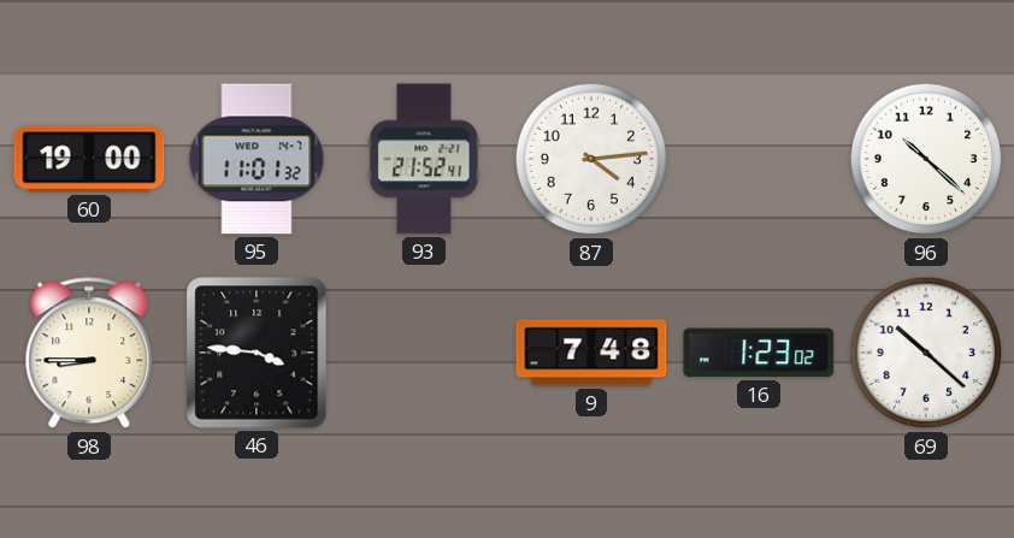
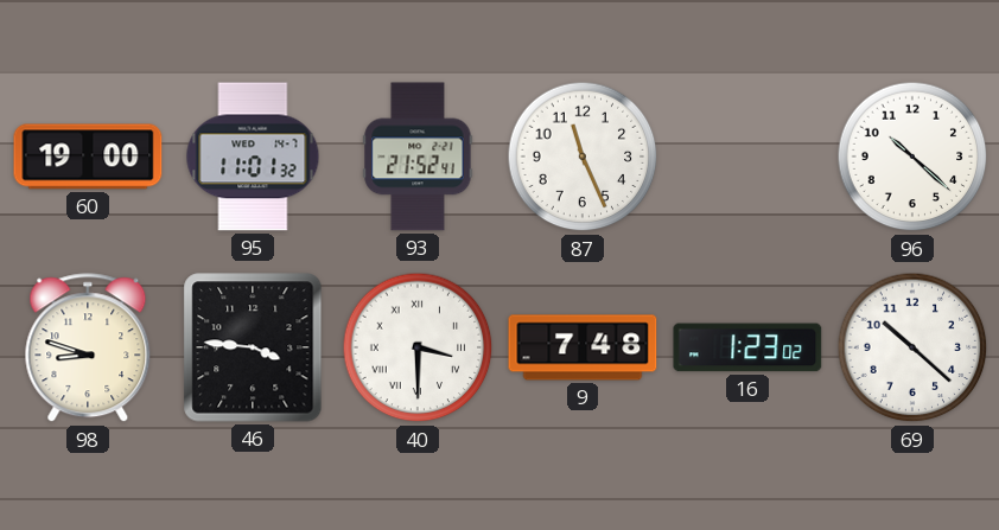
87: 4:14 -> 11:26
98: 8:45 -> 8:48
40: none -> 3:30
